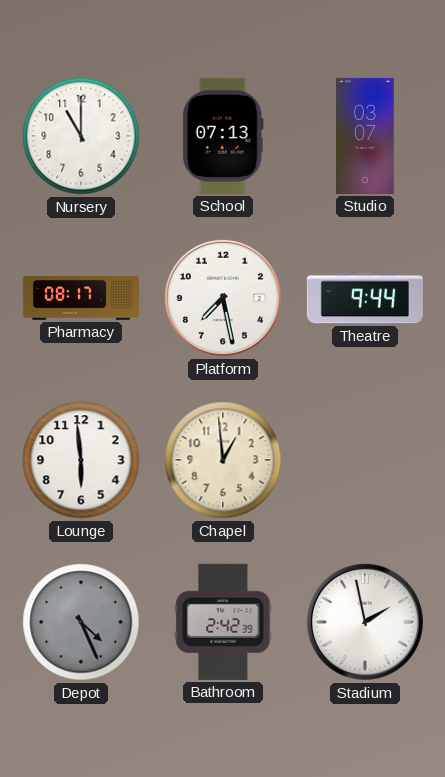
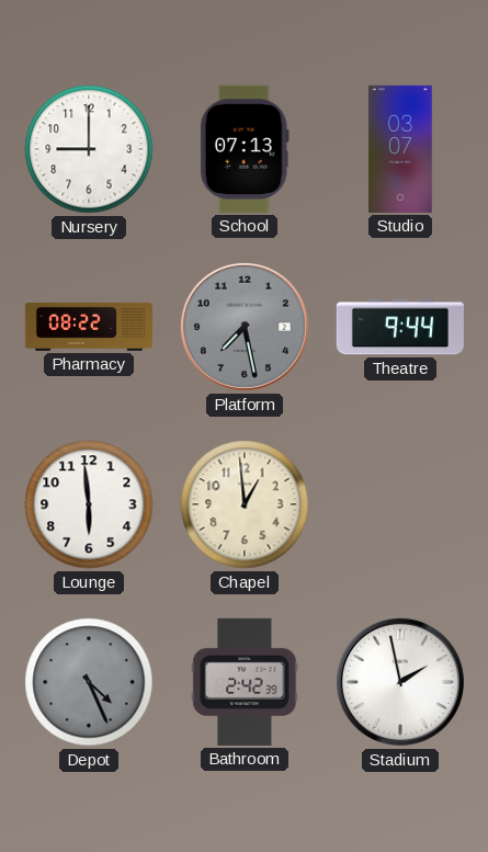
Nursery: 11:00 -> 9:00
Pharmacy: 08:17 -> 08:22
Platform dial: white -> grey
